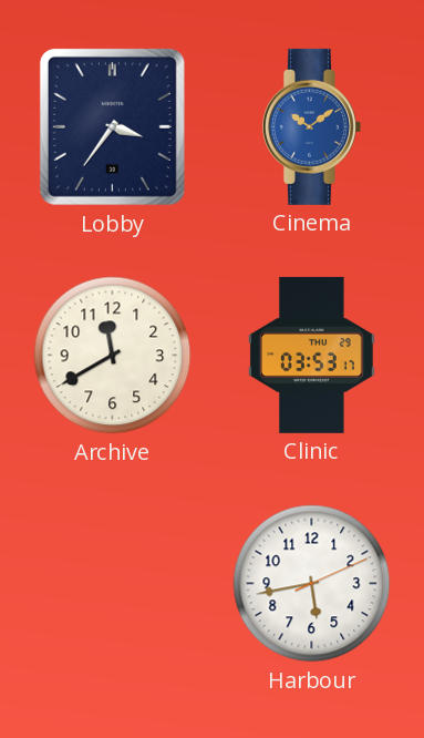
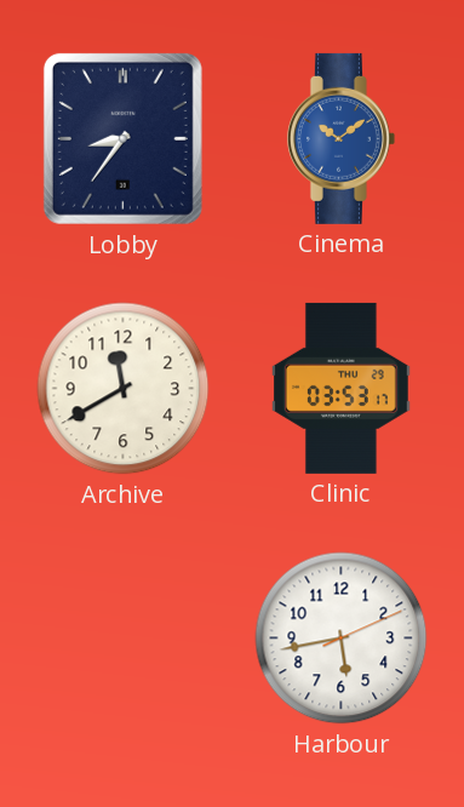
Lobby: 3:36 -> 8:36
